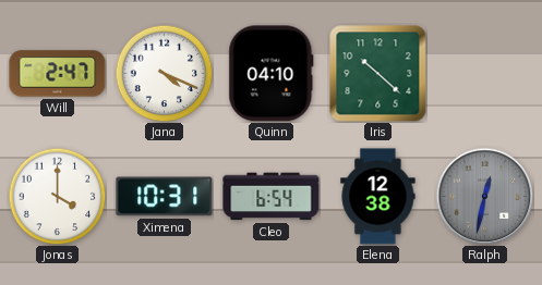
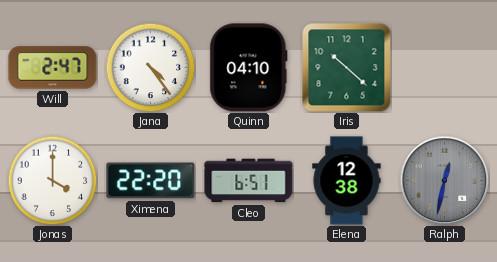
Jana: 4:19 -> 4:24
Ximena: 10:31 -> 22:20
Cleo: 6:54 -> 6:51
